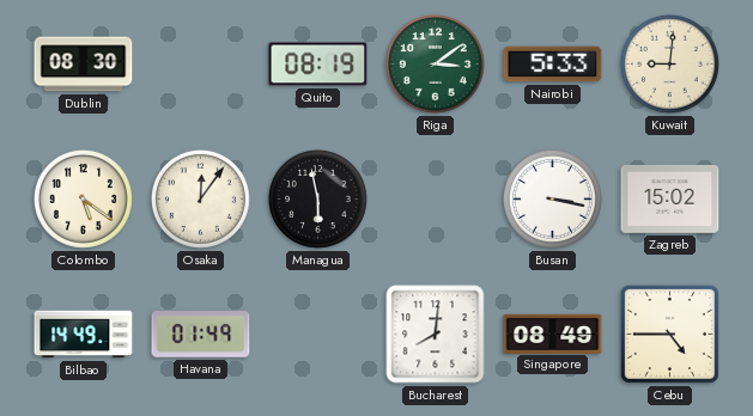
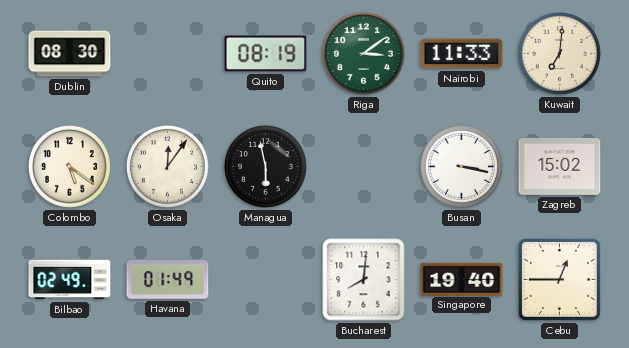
Nairobi: 5:33 -> 11:33
Kuwait: 9:01 -> 7:01
Bilbao: 14:49 -> 02:49
Singapore: 08:49 -> 19:40
Cebu: 4:45 -> 12:45
